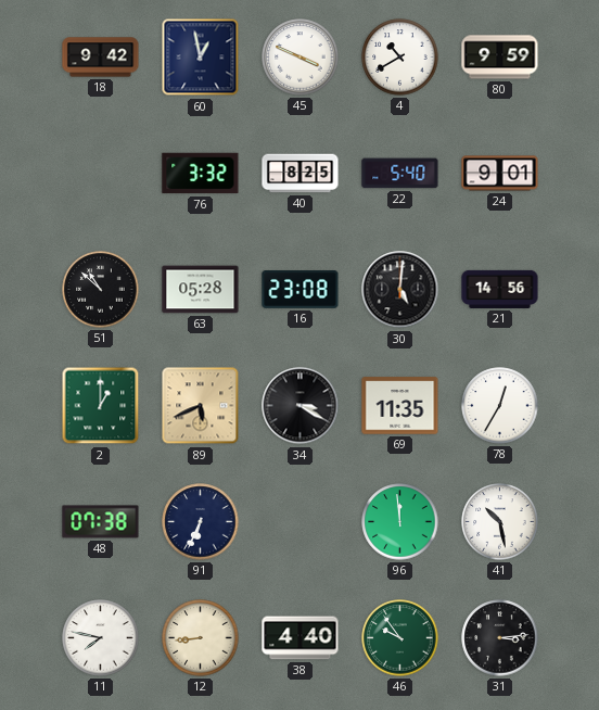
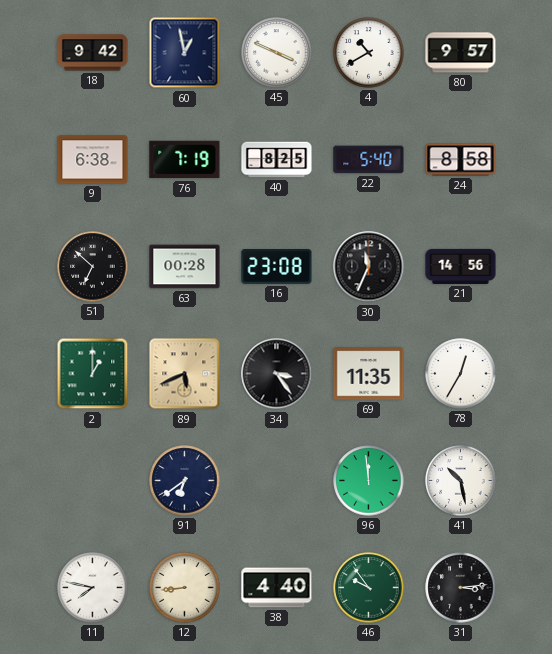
80: 9:59 -> 9:57
9: none -> 6:38
76: 3:32 -> 7:19
24: 9:01 -> 8:58
51: 10:52 -> 6:52
63: 05:28 -> 00:28
30: 5:01 -> 11:34
34: 3:20 -> 3:24
48: 07:38 -> none
91: 6:34 -> 6:39
